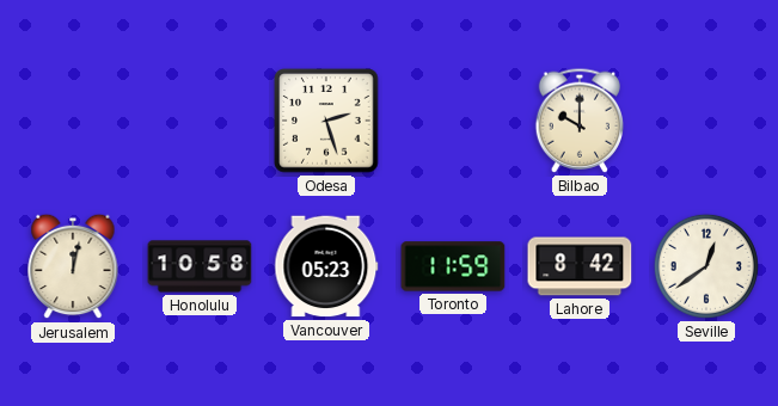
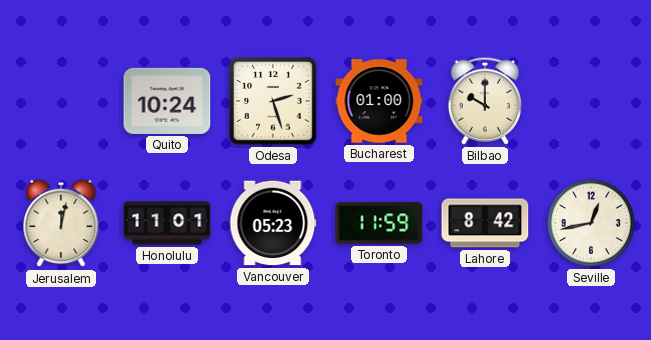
Quito: none -> 10:24
Bucharest: none -> 01:00
Honolulu: 10:58 -> 11:01
Seville: 12:39 -> 12:43
